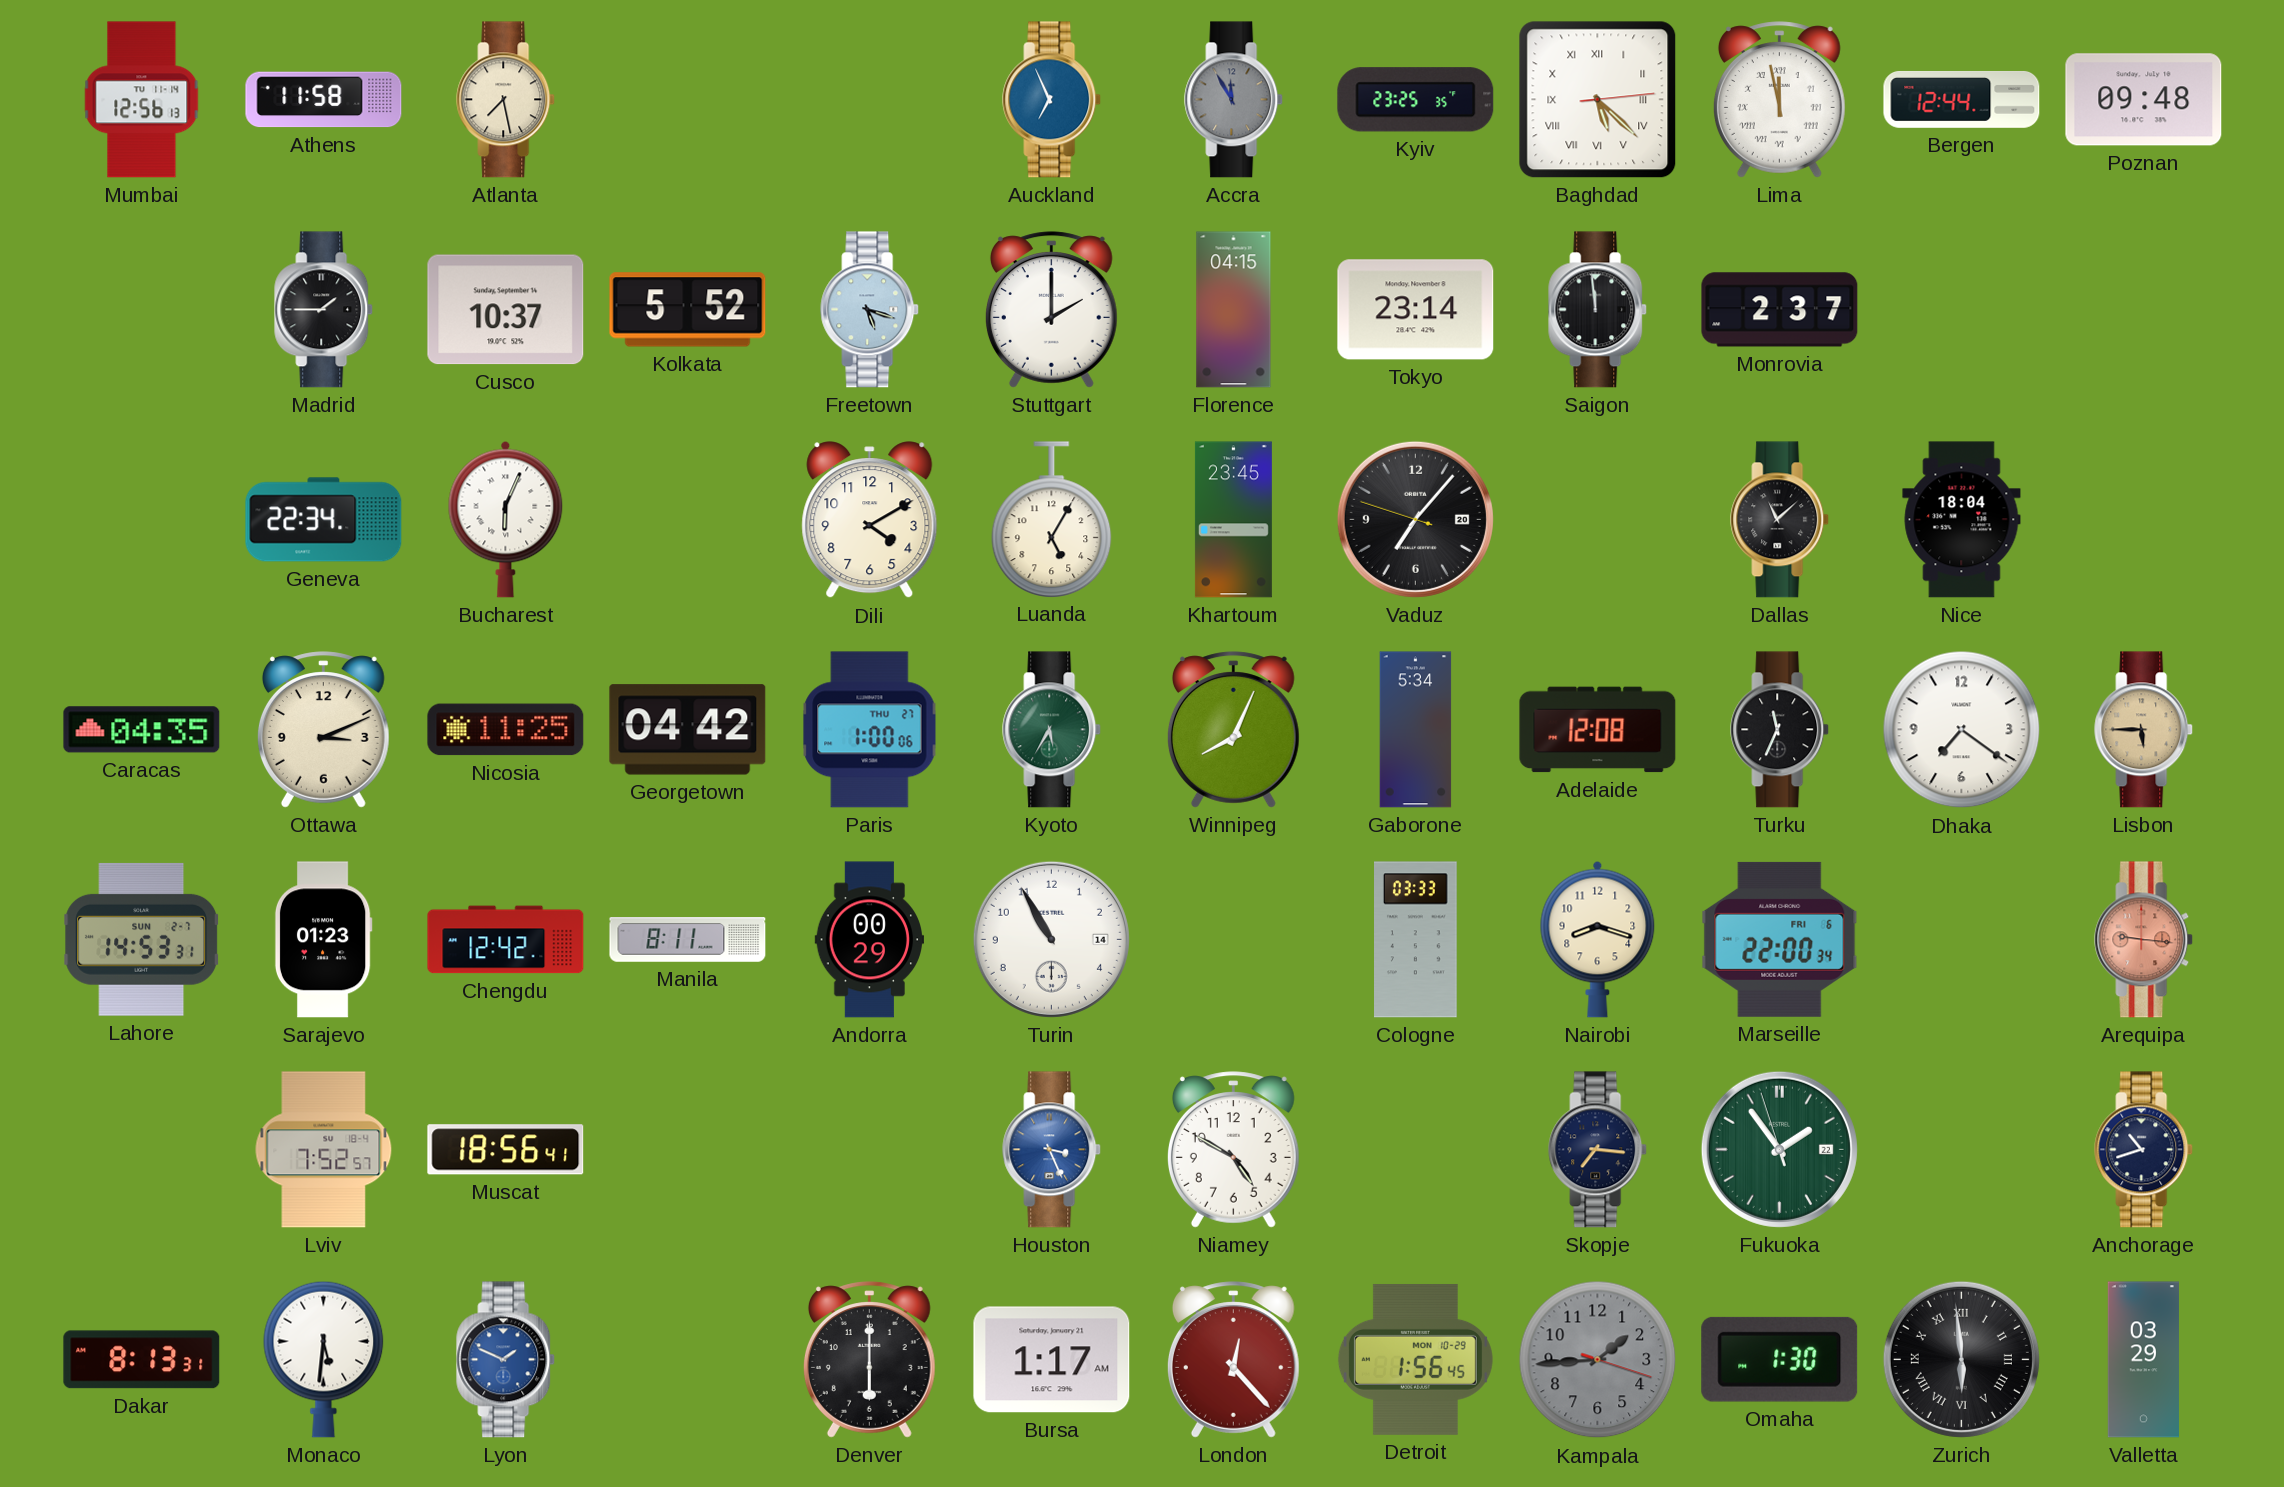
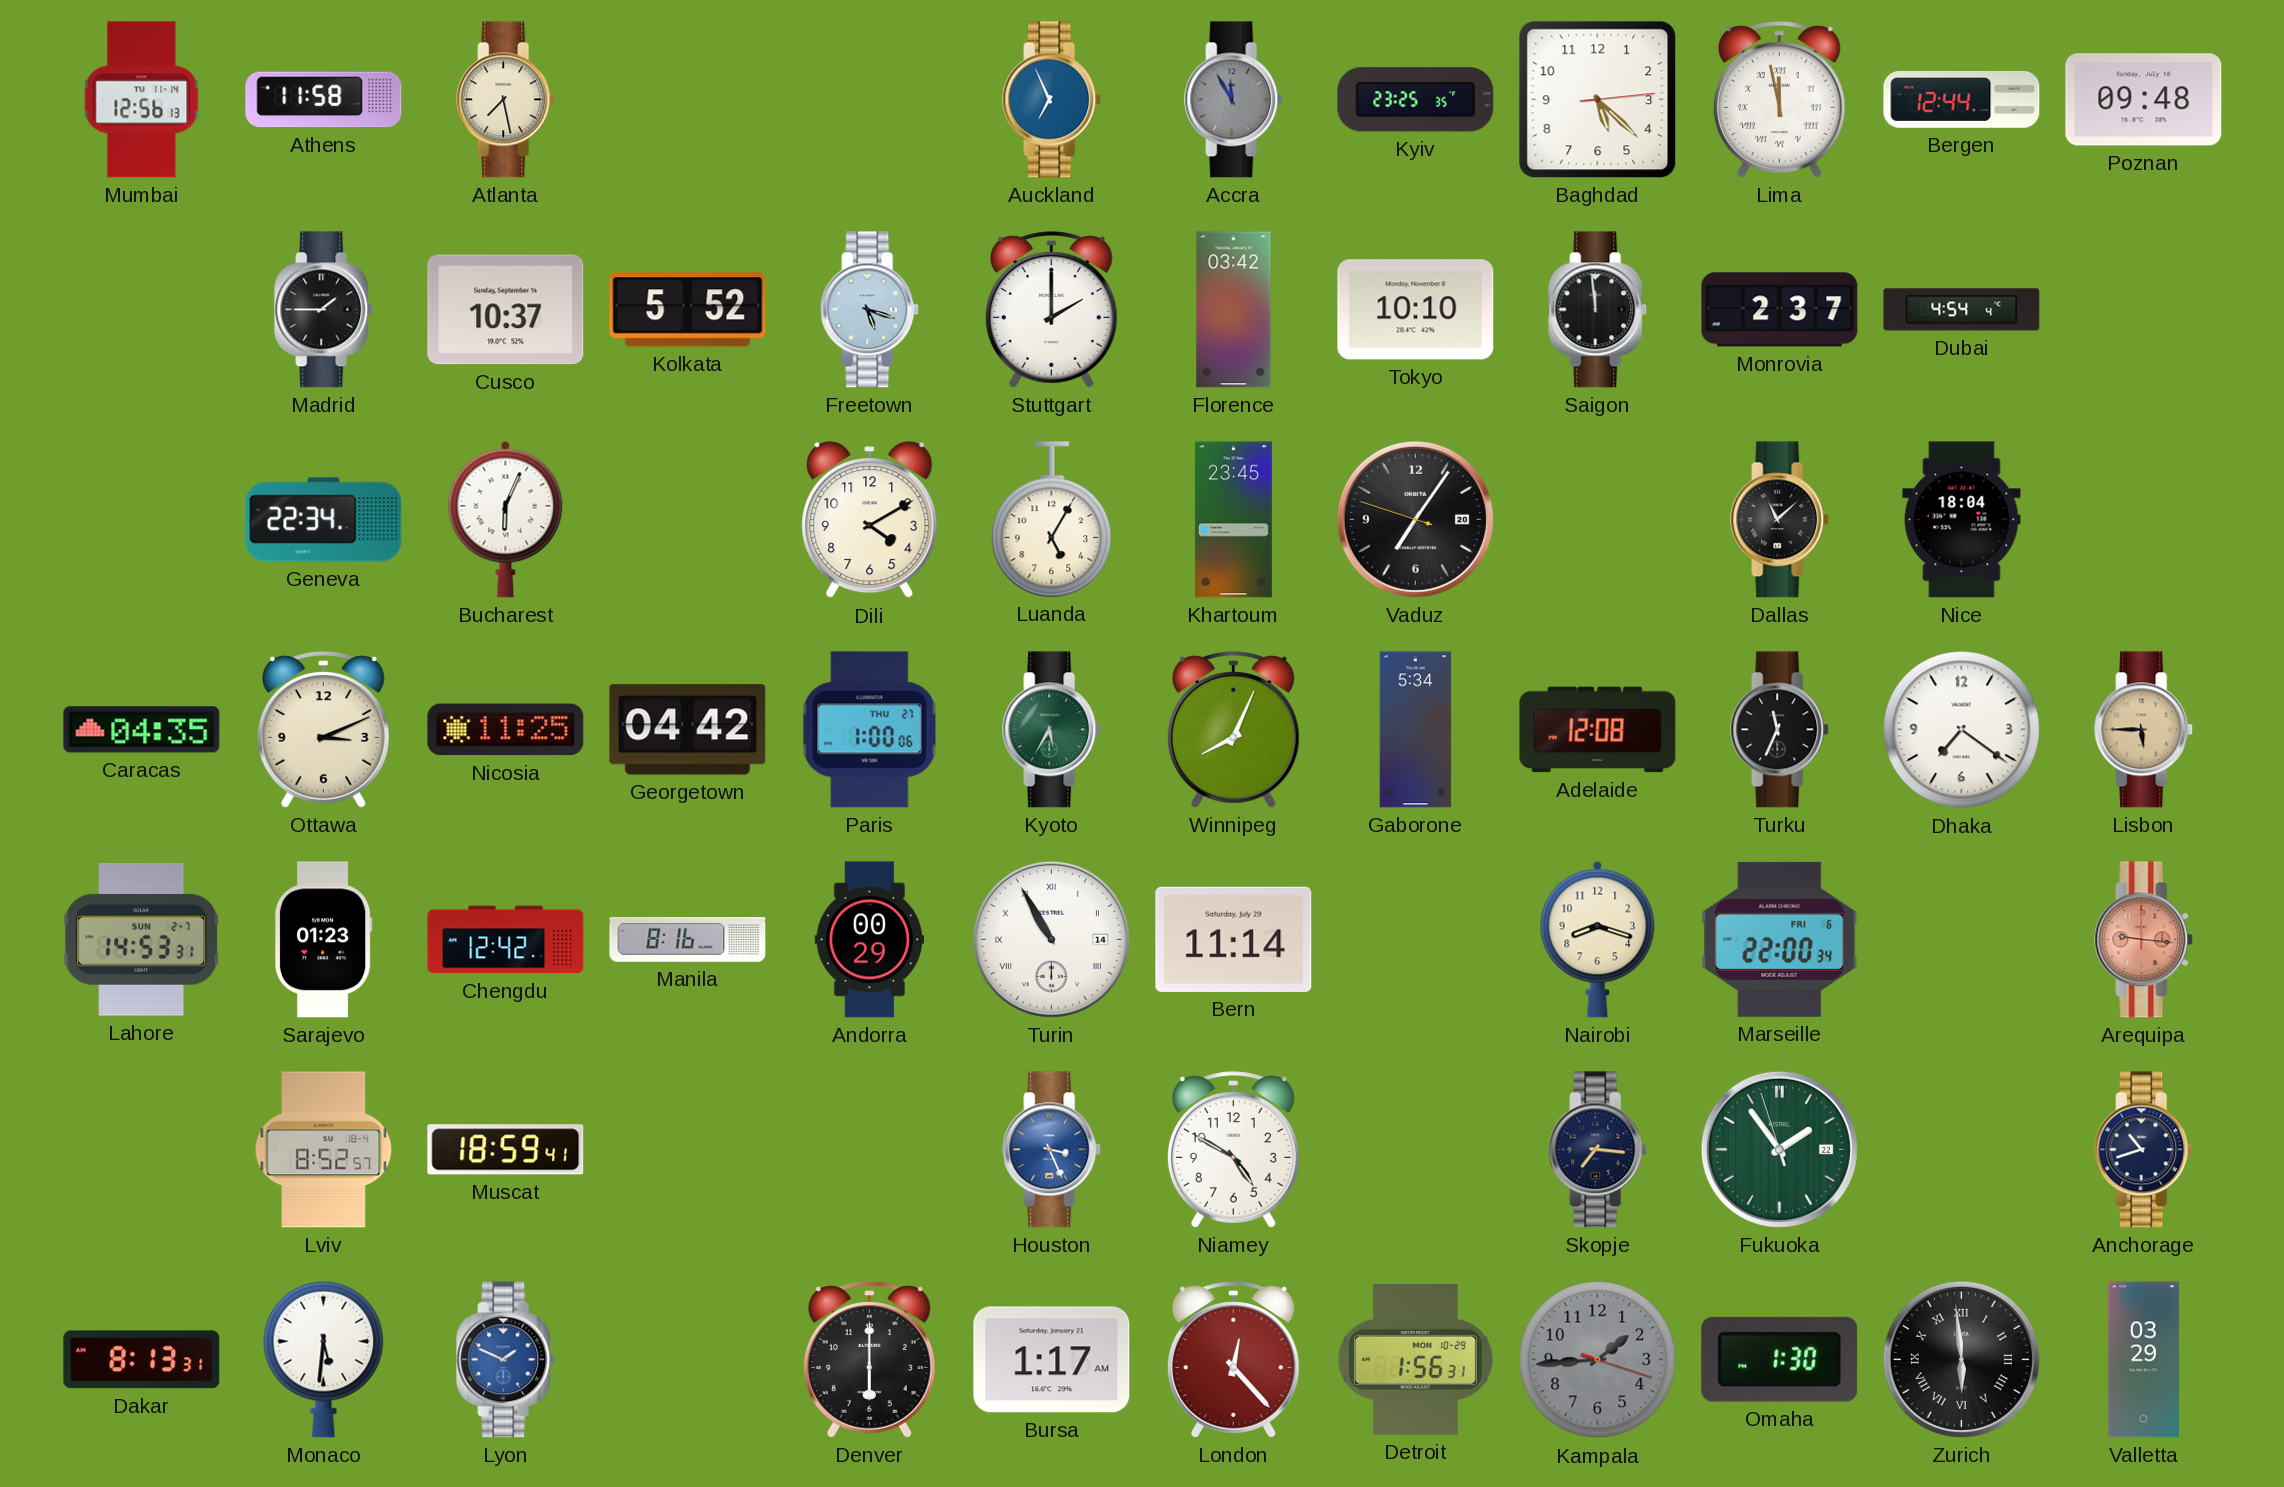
Baghdad numerals: Roman -> Arabic
Florence: 04:15 -> 03:42
Tokyo: 23:14 -> 10:10
Dubai: none -> 4:54
Vaduz: 7:06 -> 7:05
Manila: 8:11 -> 8:16
Turin numerals: Arabic -> Roman
Bern: none -> 11:14
Cologne: 03:33 -> none
Lviv: 7:52 -> 8:52
Muscat: 18:56 -> 18:59
Detroit: 1:56:45 -> 1:56:31
